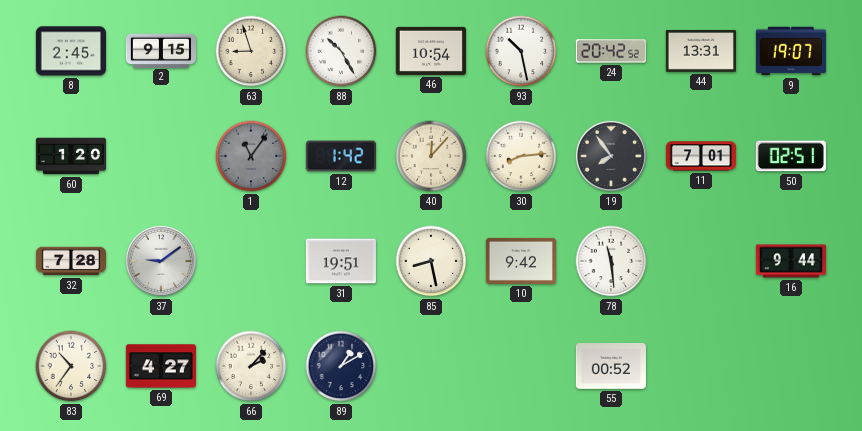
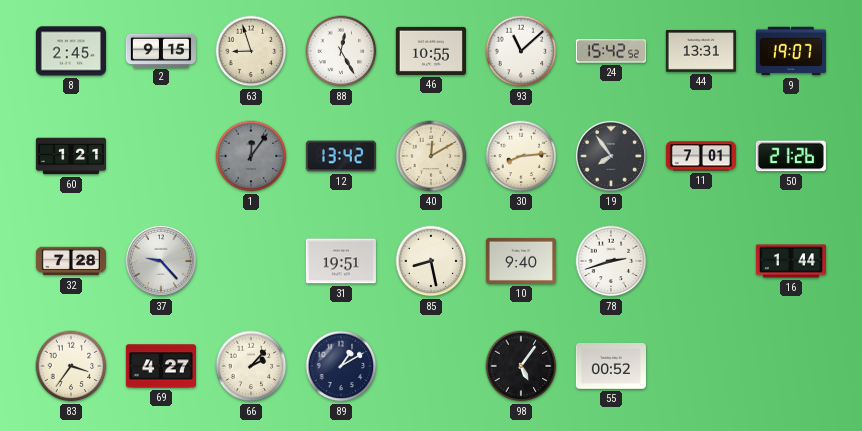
88: 10:25 -> 12:25
46: 10:54 -> 10:55
93: 10:28 -> 11:08
24: 20:42 -> 15:42
60: 1:20 -> 1:21
1: 11:06 -> 12:06
12: 1:42 -> 13:42
40: 12:07 -> 12:10
50: 02:51 -> 21:26
37: 9:09 -> 9:23
10: 9:42 -> 9:40
78: 11:29 -> 2:42
16: 9:44 -> 1:44
83: 10:36 -> 3:36
98: none -> 5:06
